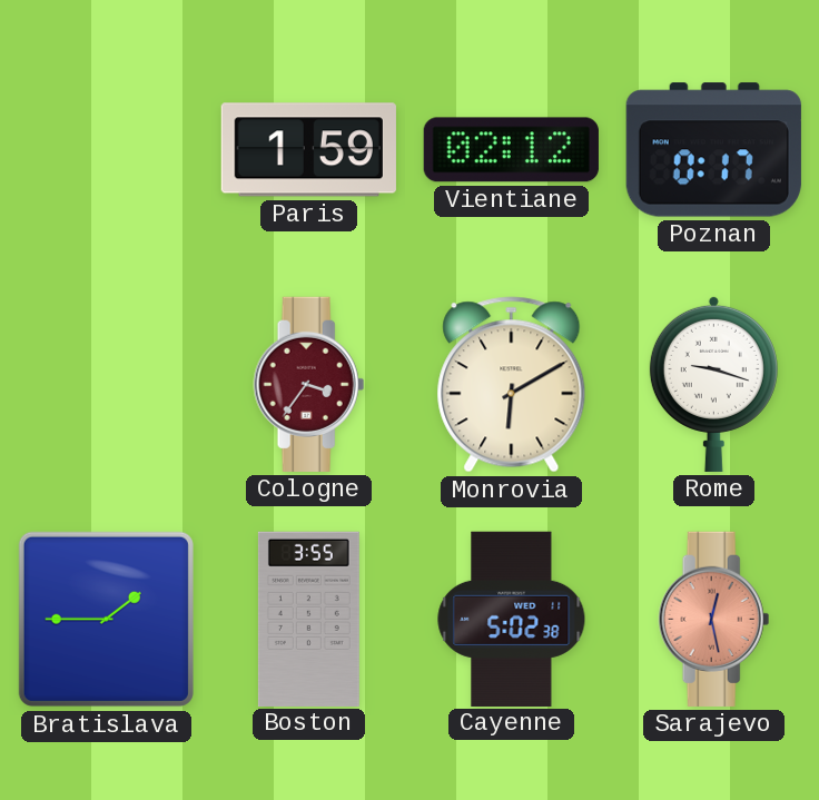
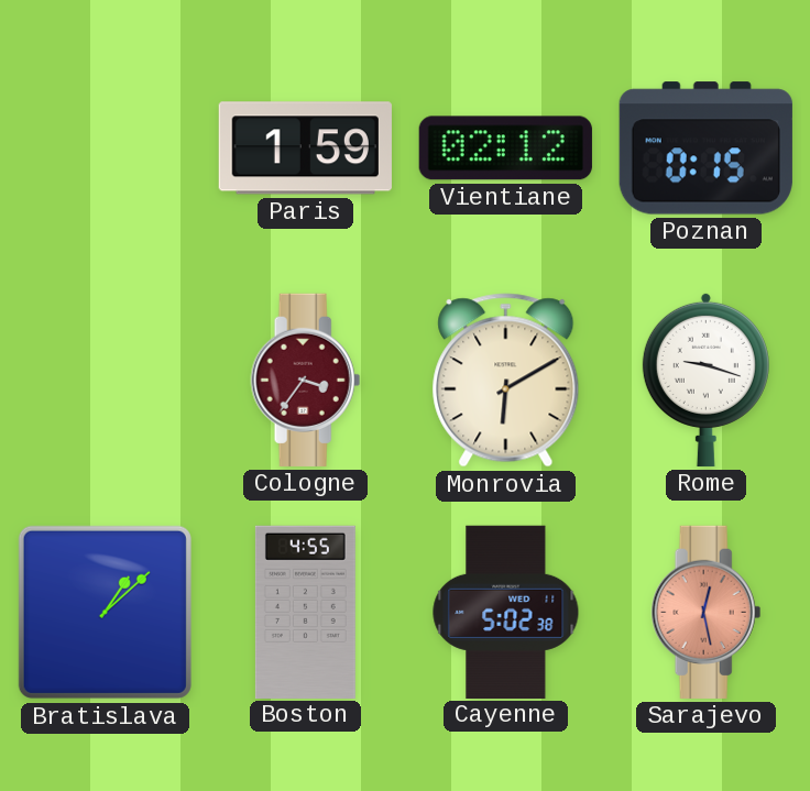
Poznan: 0:17 -> 0:15
Bratislava: 1:45 -> 1:08
Boston: 3:55 -> 4:55
